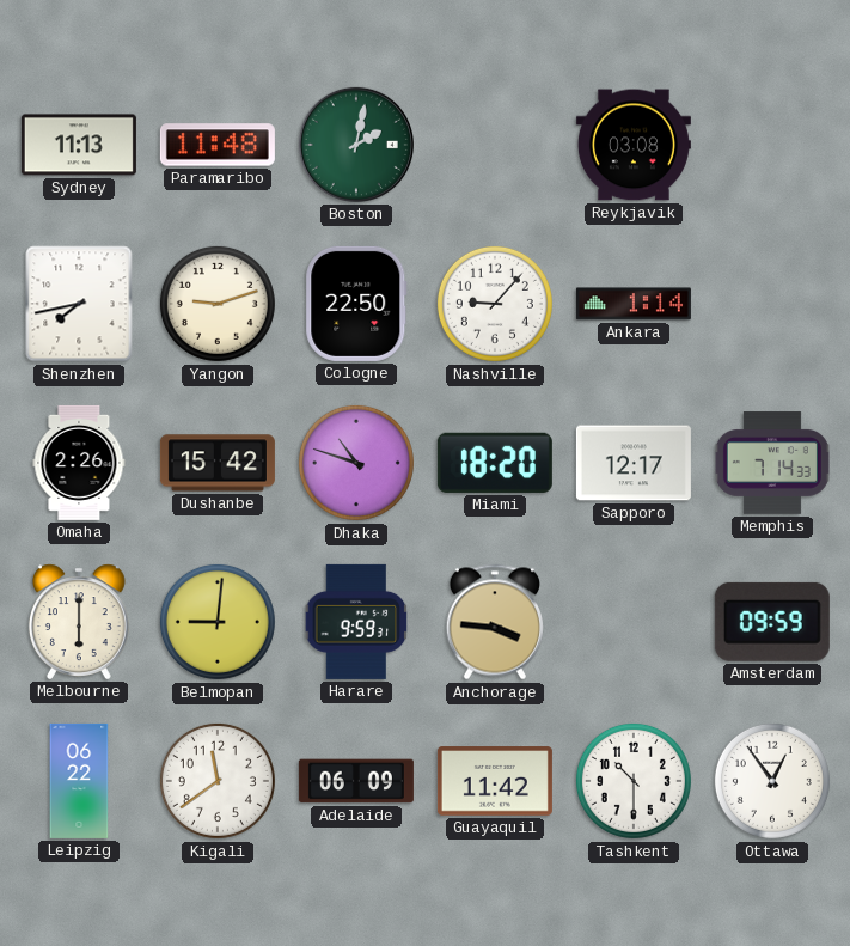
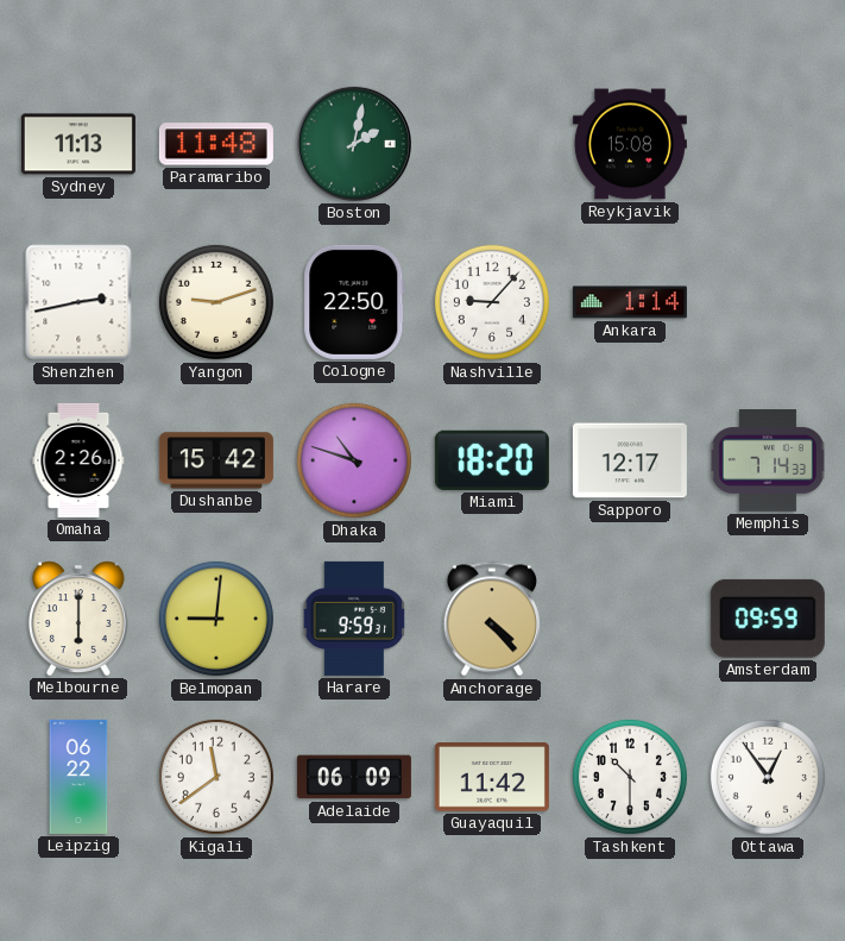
Reykjavik: 03:08 -> 15:08
Shenzhen: 7:43 -> 2:43
Anchorage: 3:46 -> 4:23
